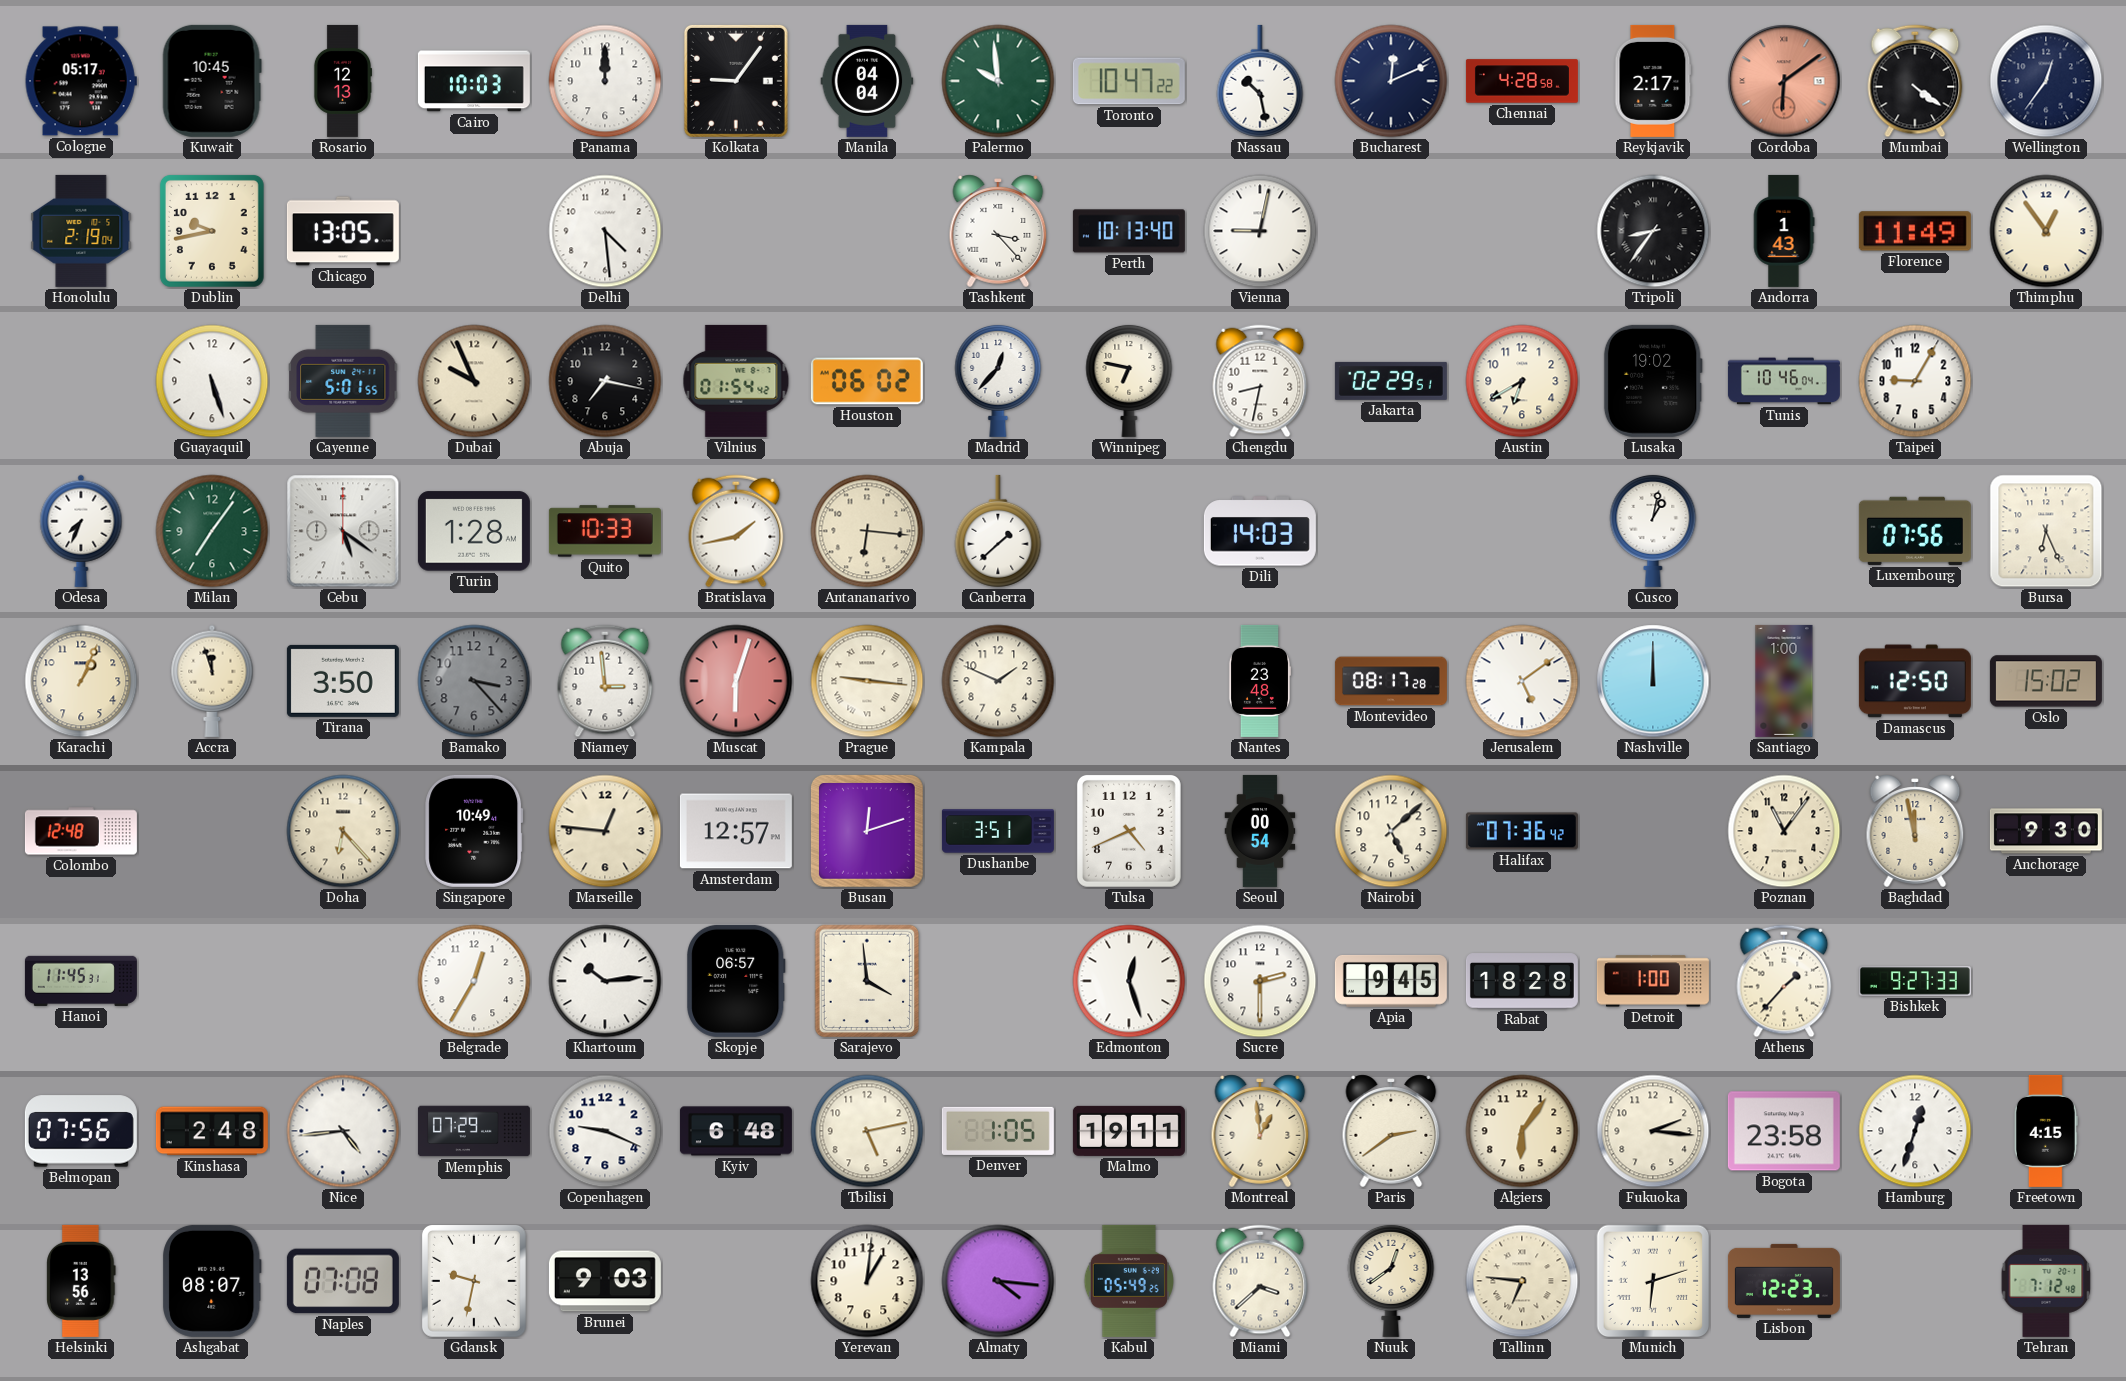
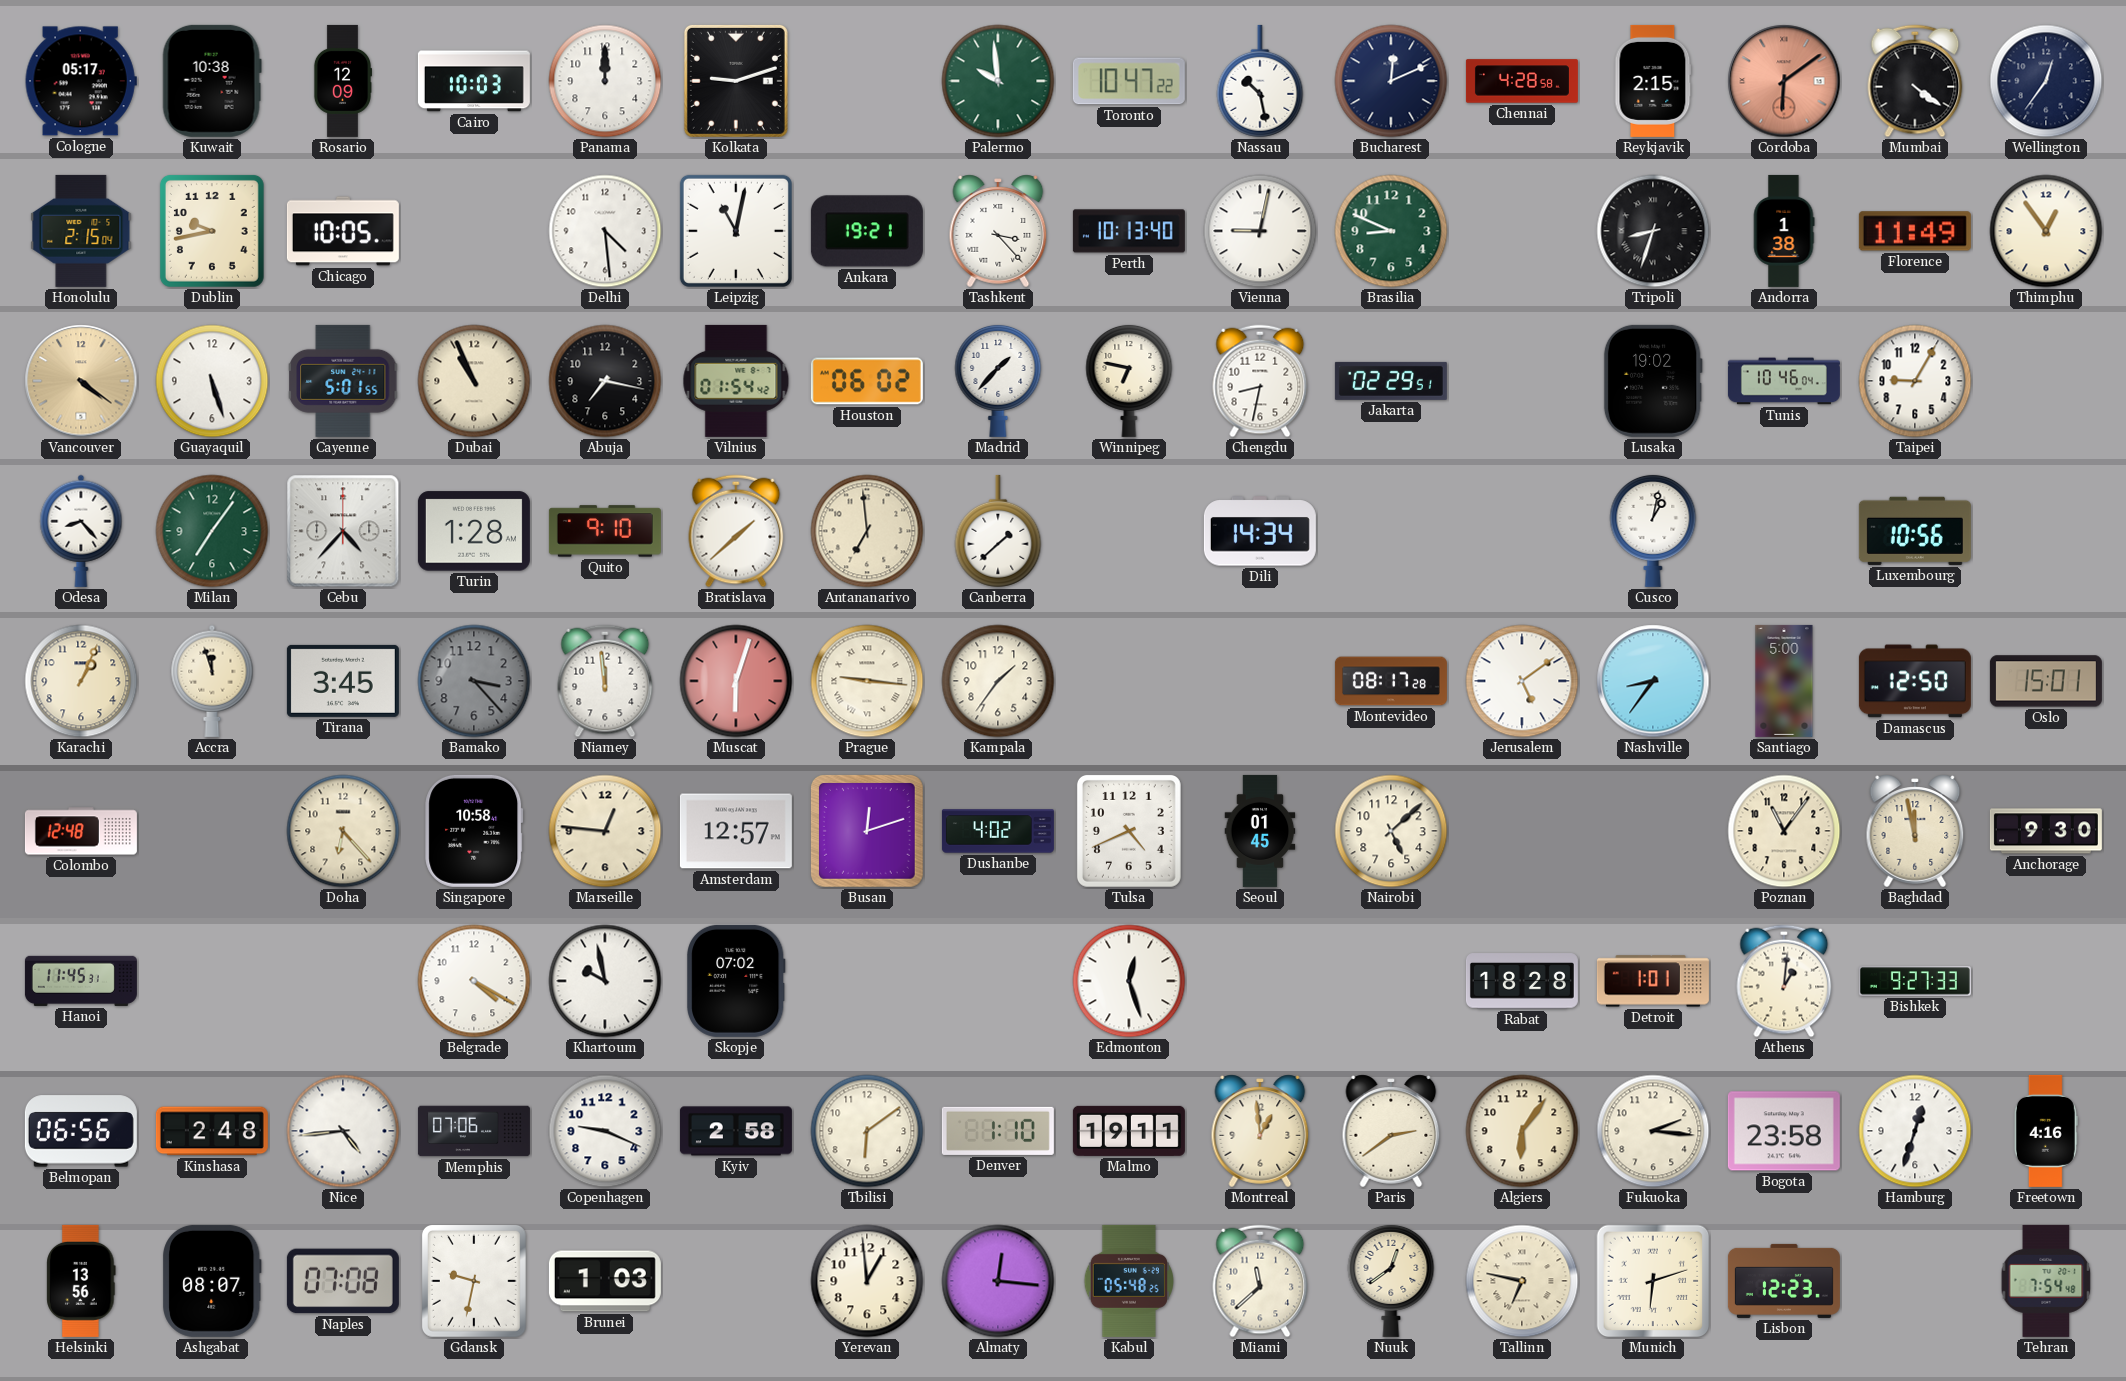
Kuwait: 10:45 -> 10:38
Rosario: 12:13 -> 12:09
Kolkata: 9:06 -> 9:12
Manila: 04:04 -> none
Reykjavik: 2:17 -> 2:15
Honolulu: 2:19 -> 2:15
Chicago: 13:05 -> 10:05
Leipzig: none -> 11:02
Ankara: none -> 19:21
Brasilia: none -> 8:49
Tripoli: 8:36 -> 8:33
Andorra: 1:43 -> 1:38
Vancouver: none -> 4:21
Dubai: 9:56 -> 10:56
Madrid: 12:37 -> 1:37
Austin: 6:40 -> none
Odesa: 7:34 -> 8:23
Cebu: 5:21 -> 4:37
Quito: 10:33 -> 9:10
Bratislava: 1:43 -> 1:38
Antananarivo: 6:16 -> 6:59
Dili: 14:03 -> 14:34
Luxembourg: 07:56 -> 10:56
Bursa: 6:26 -> none
Tirana: 3:50 -> 3:45
Niamey: 2:59 -> 11:59
Kampala: 1:49 -> 1:36
Nantes: 23:48 -> none
Nashville: 12:00 -> 8:36
Santiago: 1:00 -> 5:00
Oslo: 15:02 -> 15:01
Singapore: 10:49 -> 10:58
Dushanbe: 3:51 -> 4:02
Seoul: 00:54 -> 01:45
Halifax: 07:36 -> none
Belgrade: 12:35 -> 4:20
Khartoum: 10:14 -> 9:58
Skopje: 06:57 -> 07:02
Sarajevo: 3:59 -> none
Sucre: 2:30 -> none
Apia: 9:45 -> none
Detroit: 1:00 -> 1:01
Athens: 1:37 -> 1:01
Belmopan: 07:56 -> 06:56
Memphis: 07:29 -> 07:06
Kyiv: 6:48 -> 2:58
Tbilisi: 5:13 -> 6:09
Denver: 1:05 -> 1:10
Freetown: 4:15 -> 4:16
Brunei: 9:03 -> 1:03
Yerevan: 1:01 -> 12:59
Almaty: 4:16 -> 12:16
Kabul: 05:49 -> 05:48
Miami: 3:38 -> 11:38
Tallinn: 6:46 -> 6:47
Tehran: 7:12 -> 7:54
